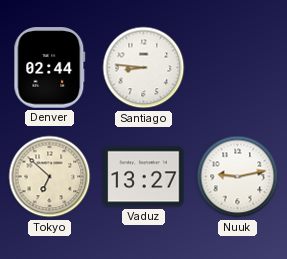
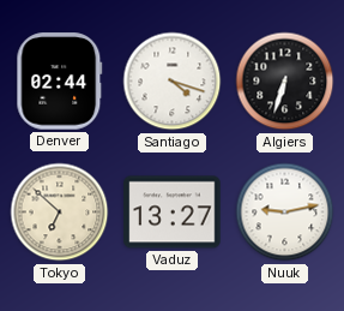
Santiago: 8:46 -> 4:18
Algiers: none -> 6:33
